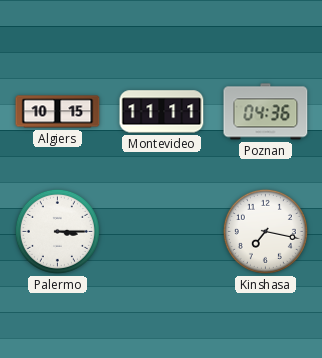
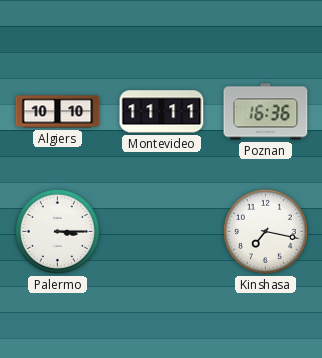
Algiers: 10:15 -> 10:10
Poznan: 04:36 -> 16:36
